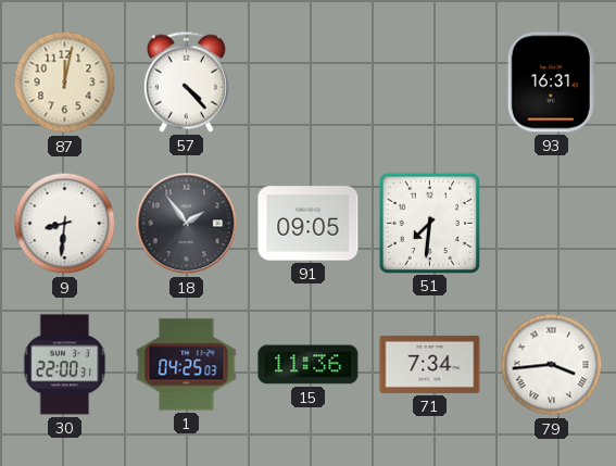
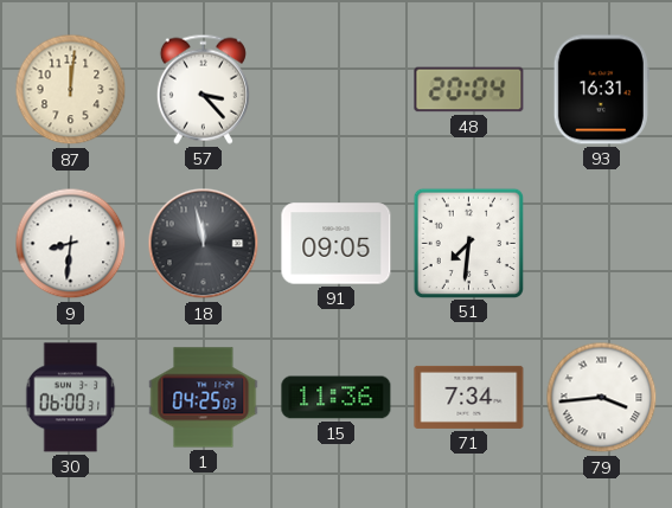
87: 12:02 -> 12:01
57: 4:23 -> 3:23
48: none -> 20:04
18: 1:54 -> 11:58
30: 22:00 -> 06:00
